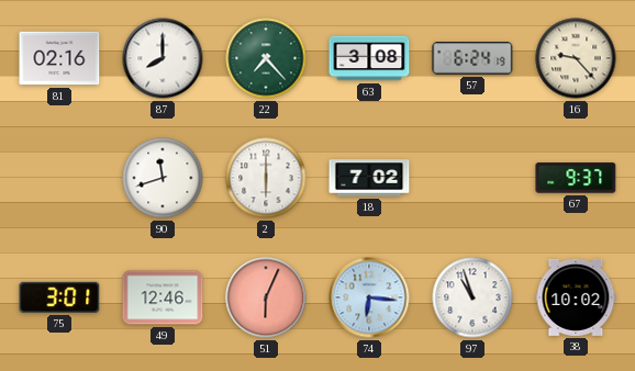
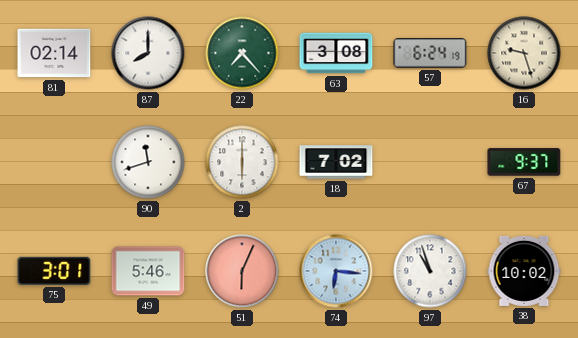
81: 02:16 -> 02:14
16: 9:23 -> 9:27
49: 12:46 -> 5:46
